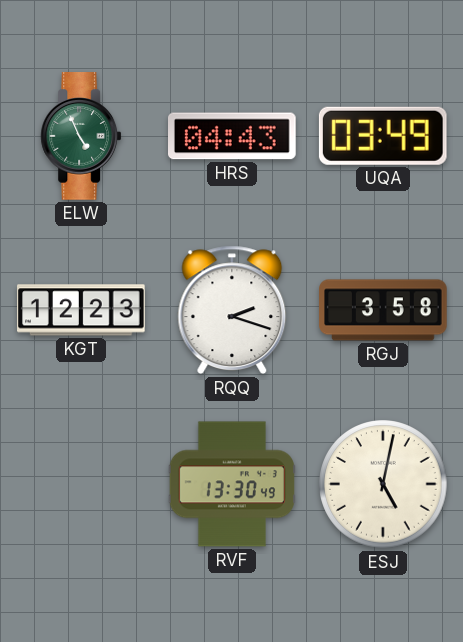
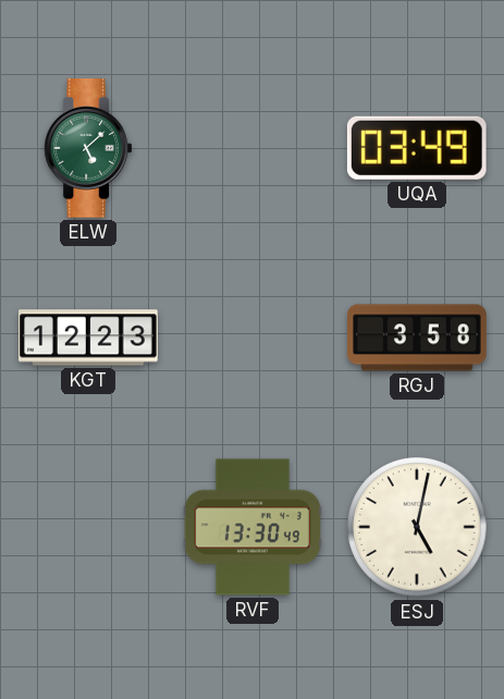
ELW: 4:56 -> 5:08
HRS: 04:43 -> none
RQQ: 2:18 -> none
